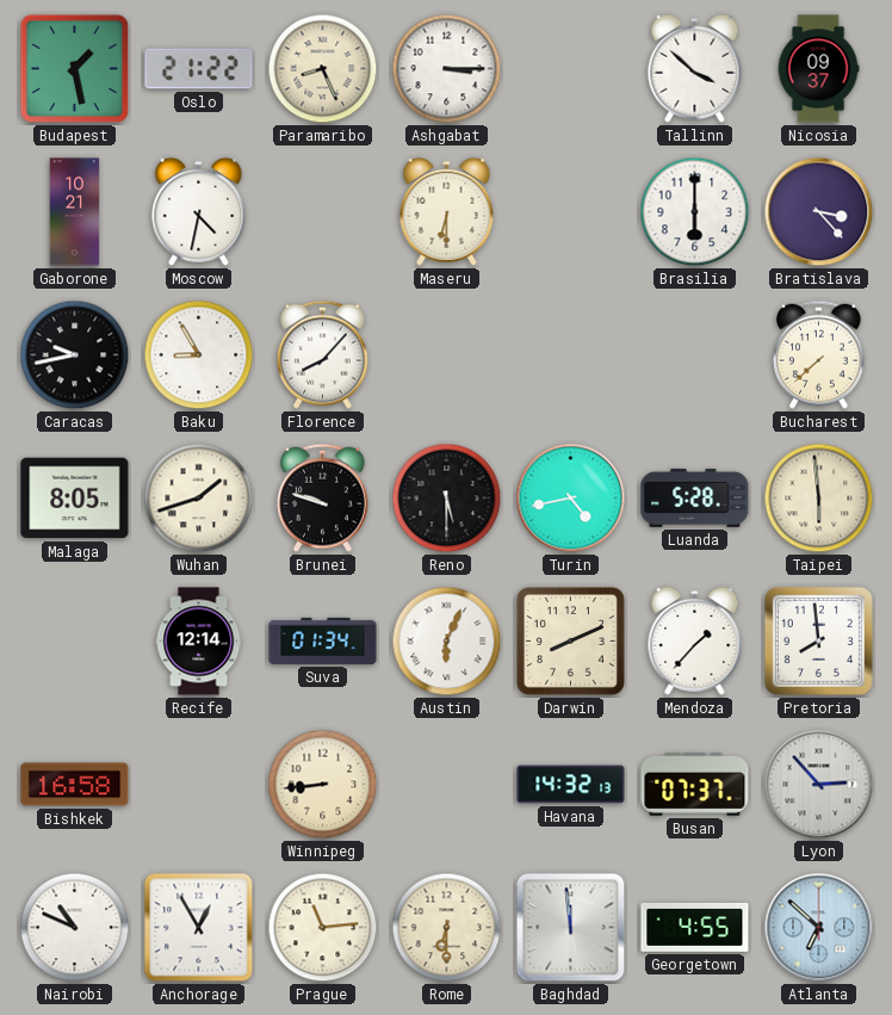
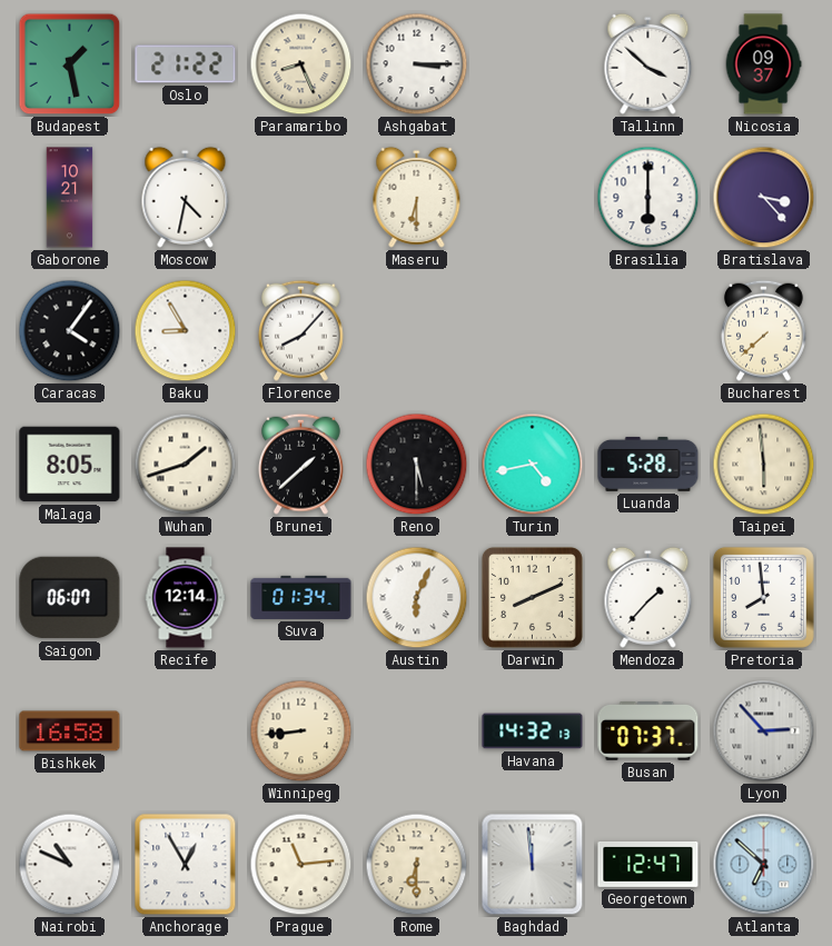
Caracas: 9:43 -> 4:06
Brunei: 9:48 -> 1:38
Saigon: none -> 06:07
Georgetown: 4:55 -> 12:47
